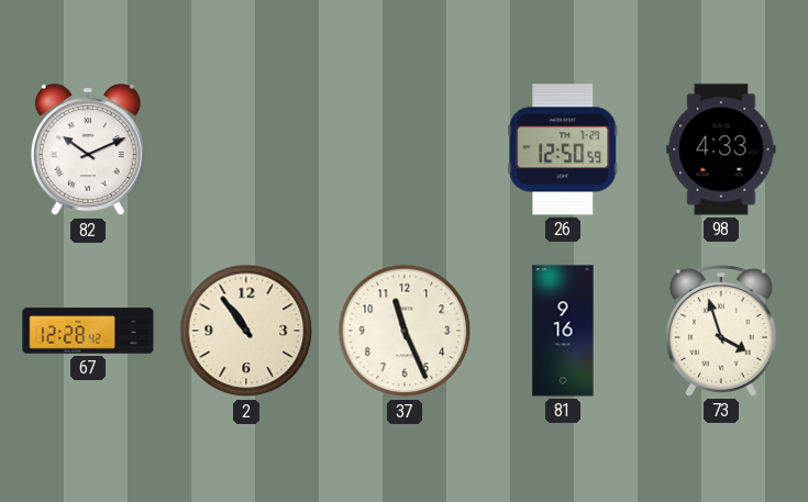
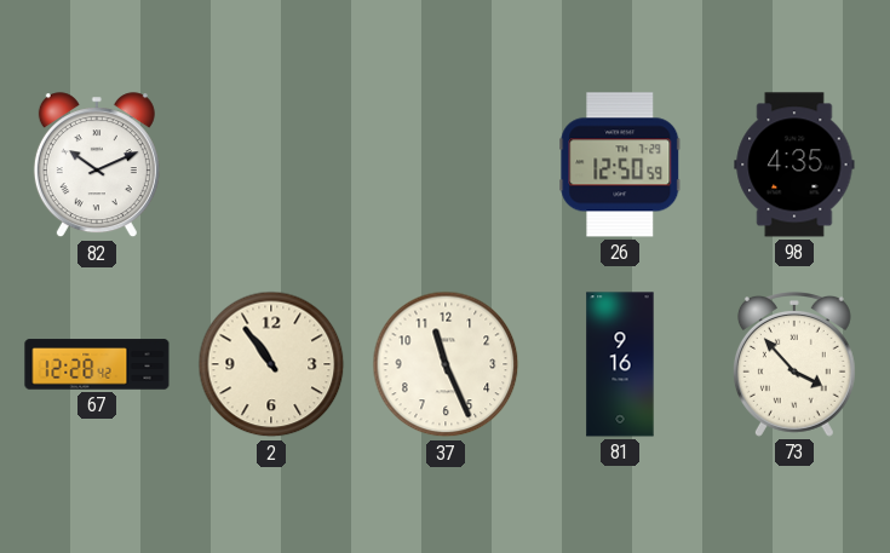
98: 4:33 -> 4:35
73: 3:57 -> 3:53
